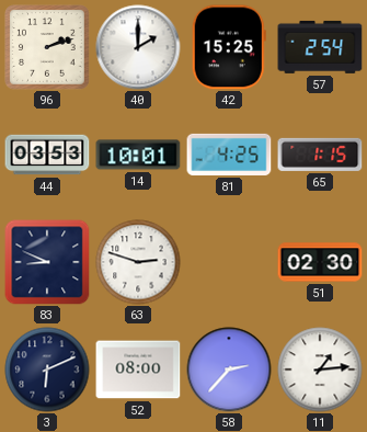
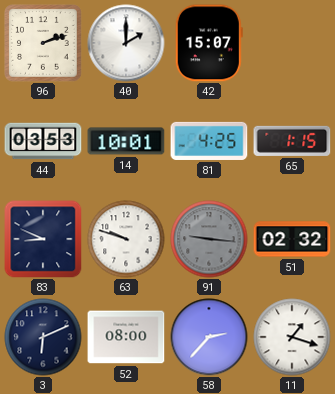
42: 15:25 -> 15:07
57: 2:54 -> none
63: 2:48 -> 9:48
91: none -> 9:16
51: 02:30 -> 02:32
11: 1:14 -> 1:18
